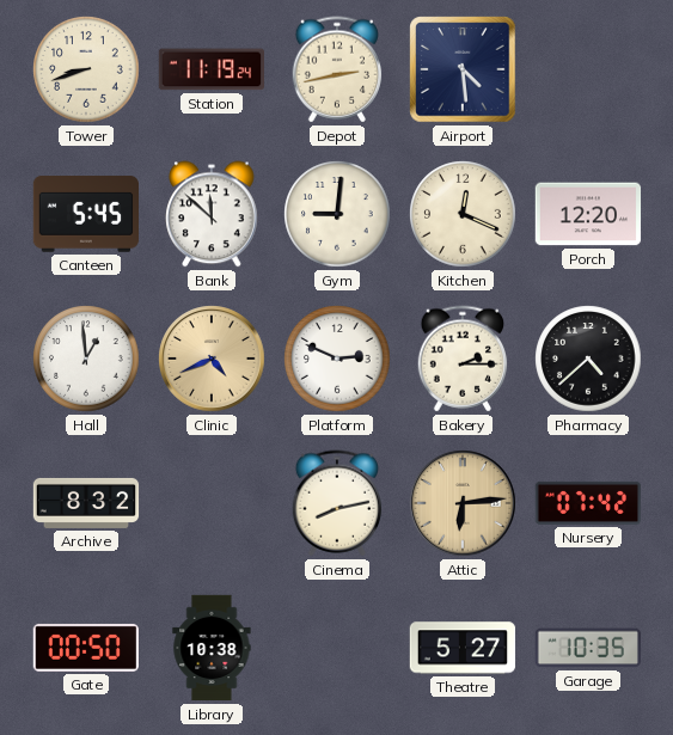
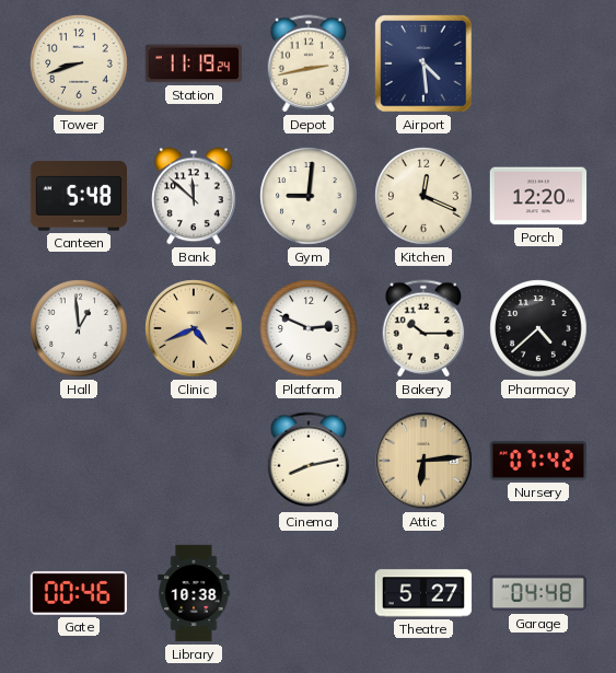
Canteen: 5:45 -> 5:48
Bakery: 2:15 -> 10:15
Archive: 8:32 -> none
Gate: 00:50 -> 00:46
Garage: 10:35 -> 04:48
